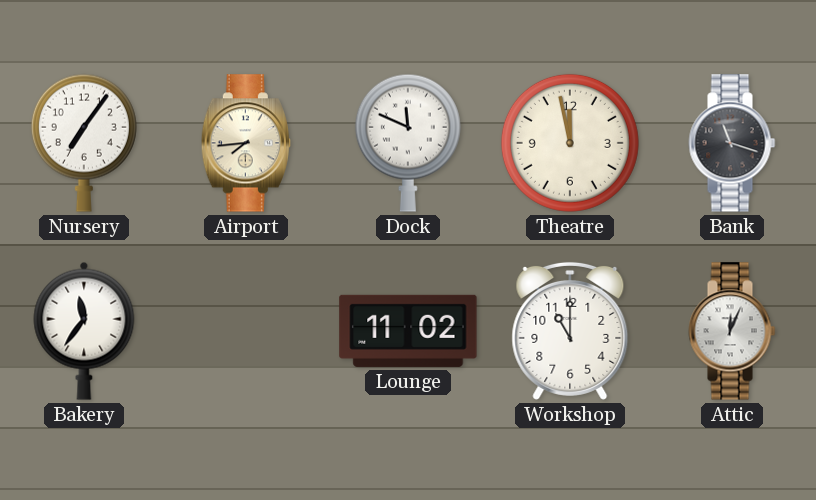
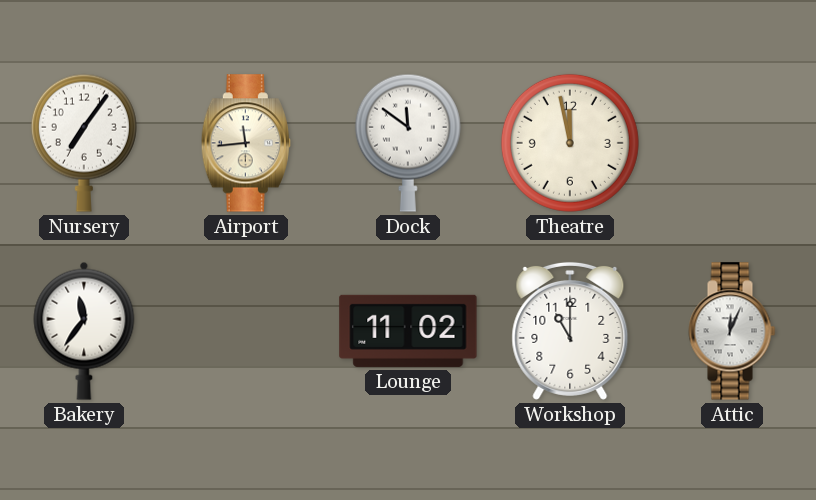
Airport: 7:44 -> 11:44
Dock: 11:49 -> 11:51
Bank: 11:18 -> none
